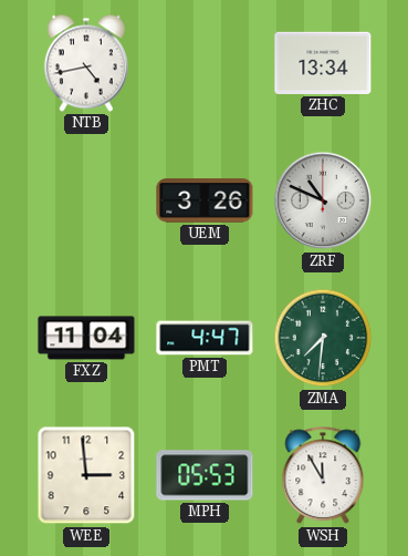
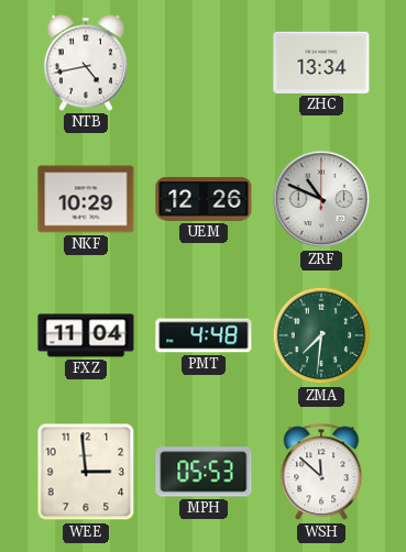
NKF: none -> 10:29
UEM: 3:26 -> 12:26
PMT: 4:47 -> 4:48
WSH: 11:55 -> 11:52
